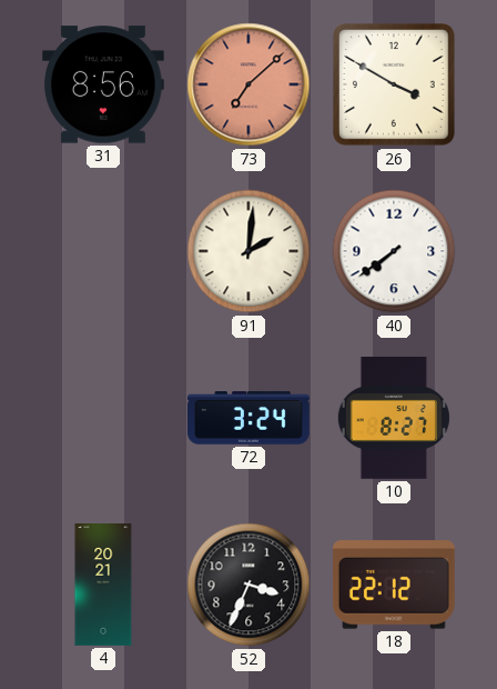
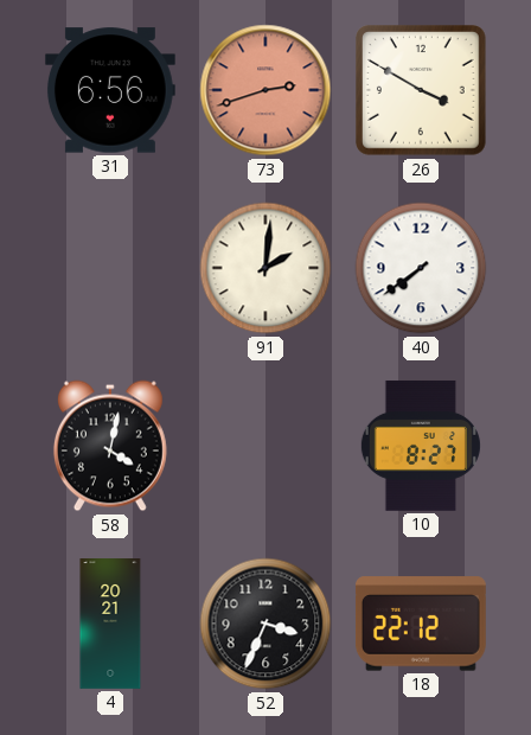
31: 8:56 -> 6:56
73: 7:08 -> 2:42
58: none -> 4:02
72: 3:24 -> none
